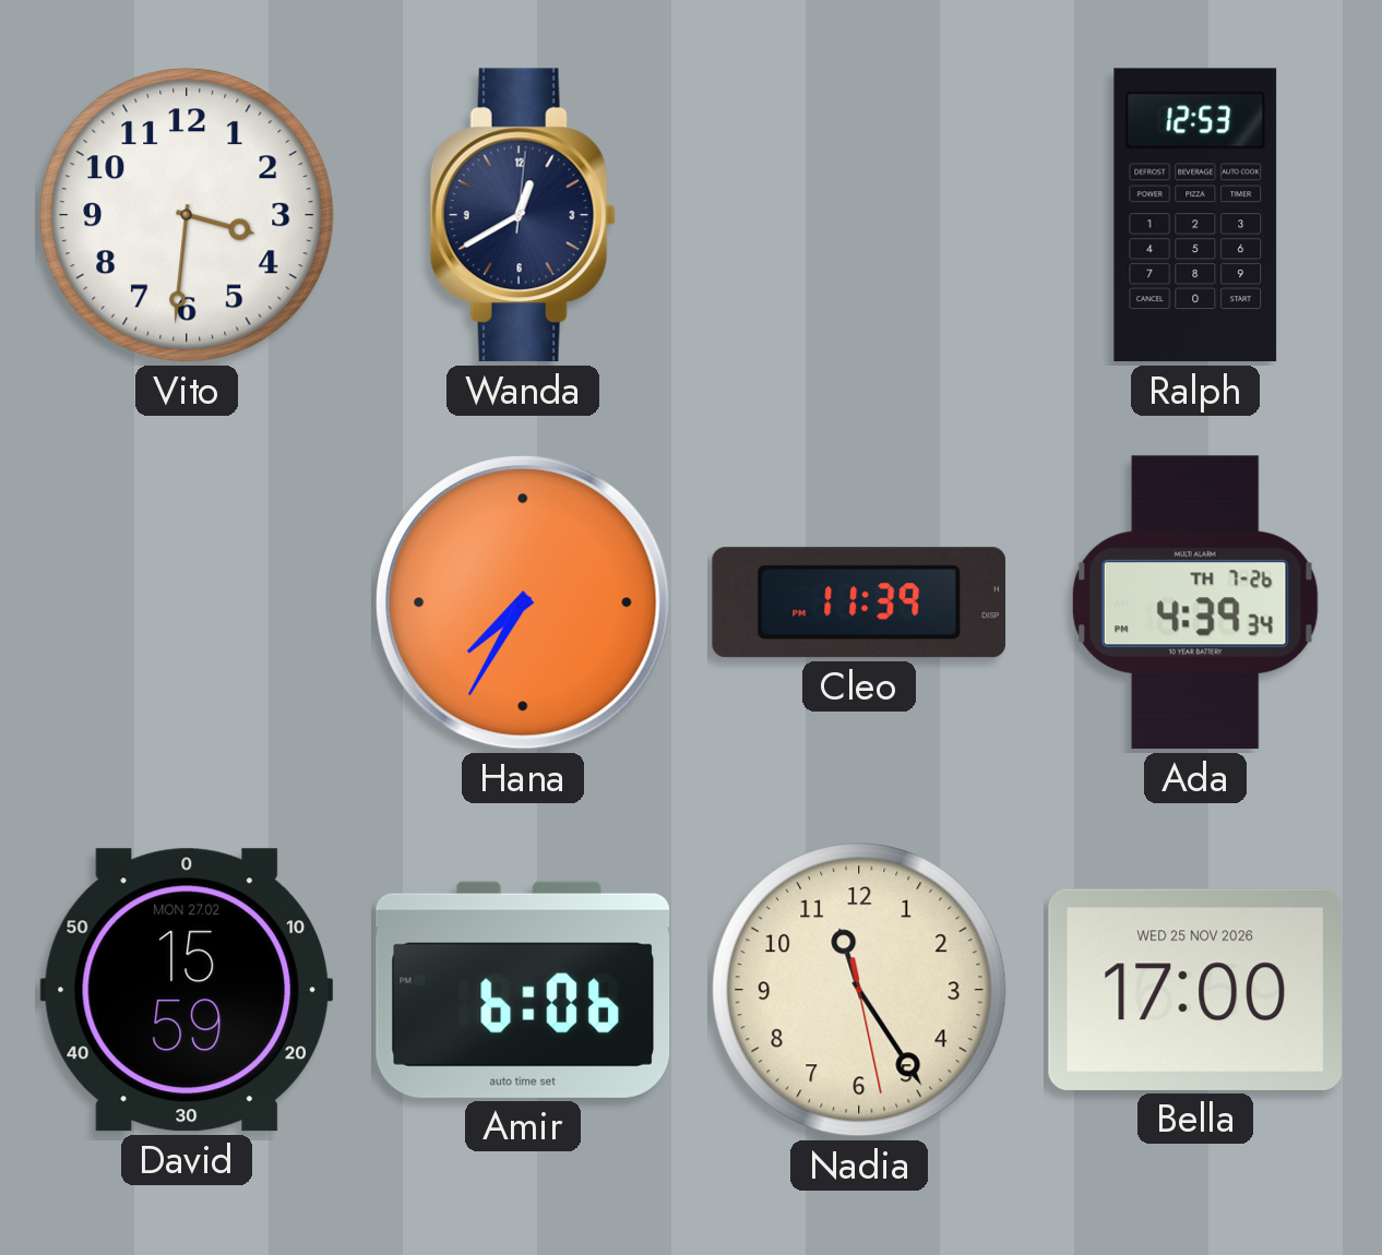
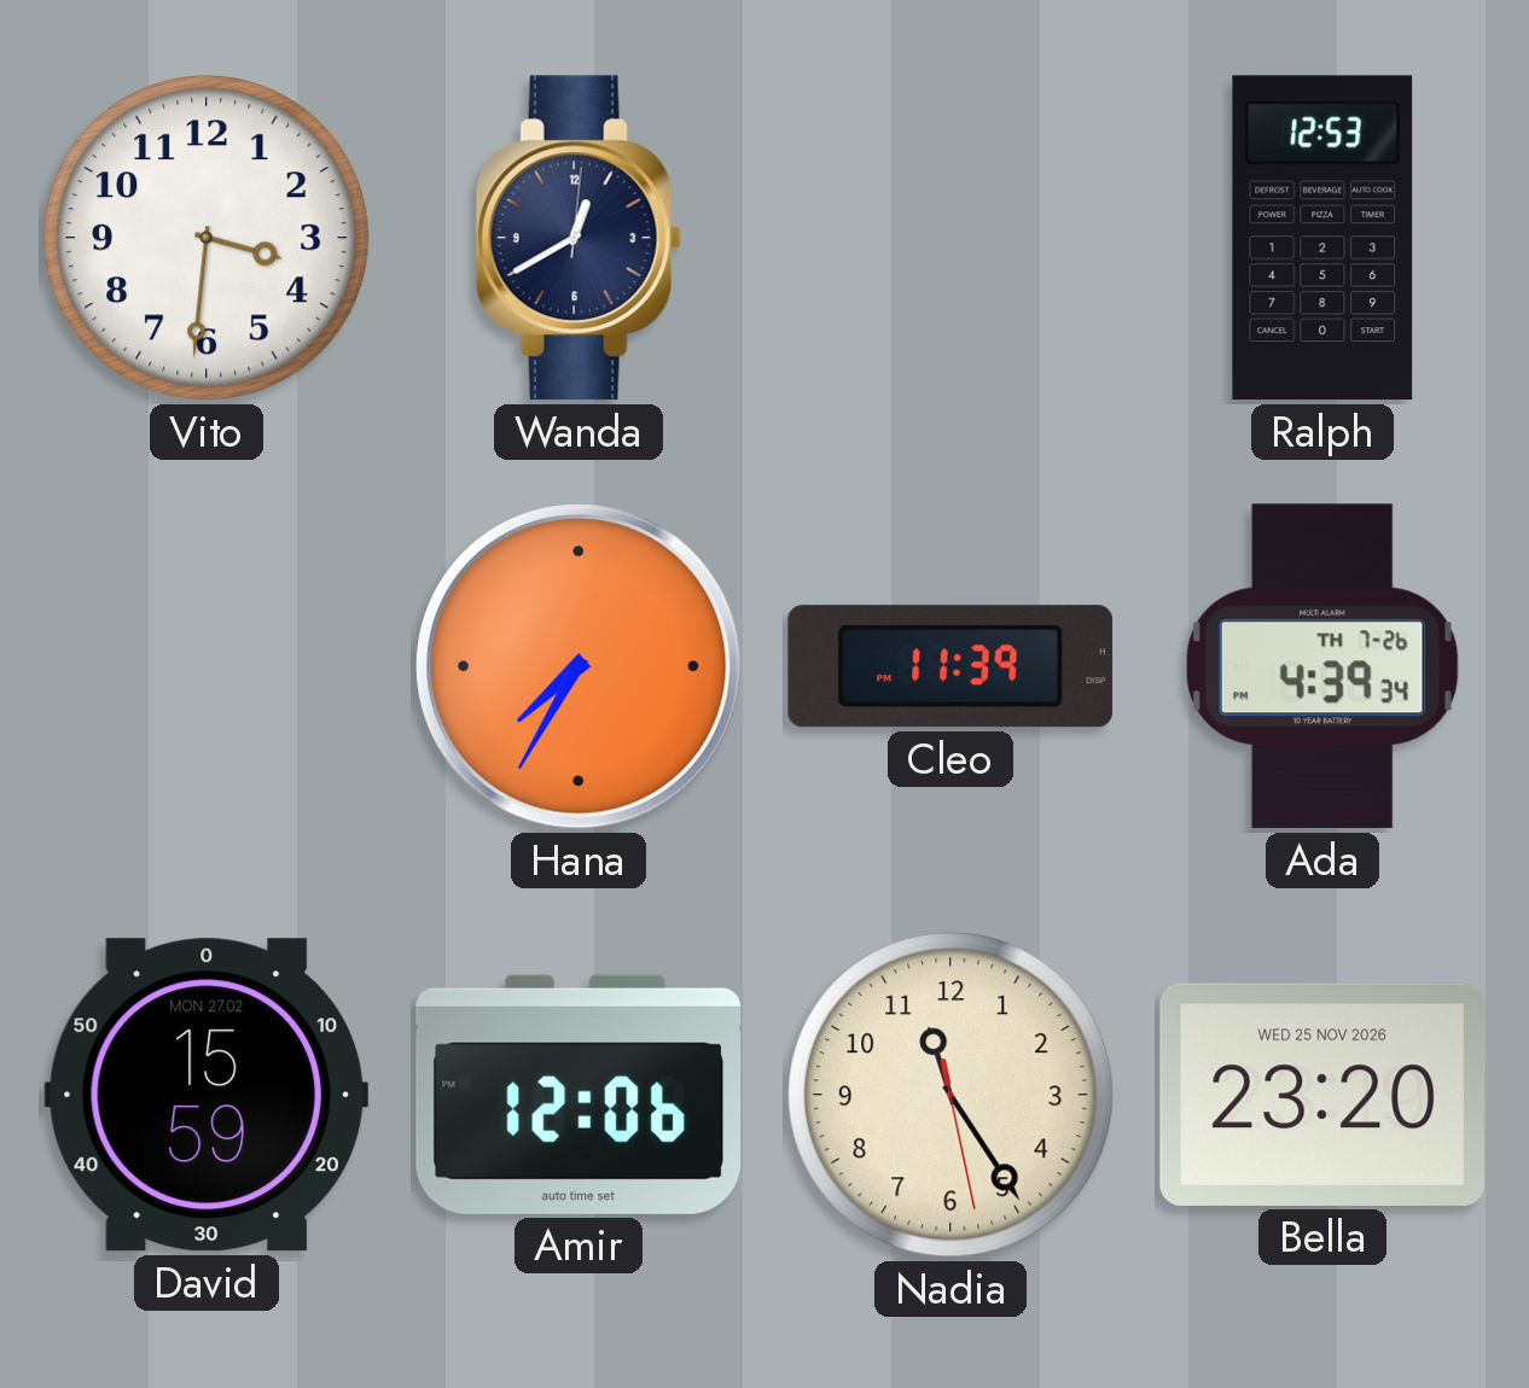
Amir: 6:06 -> 12:06
Bella: 17:00 -> 23:20
